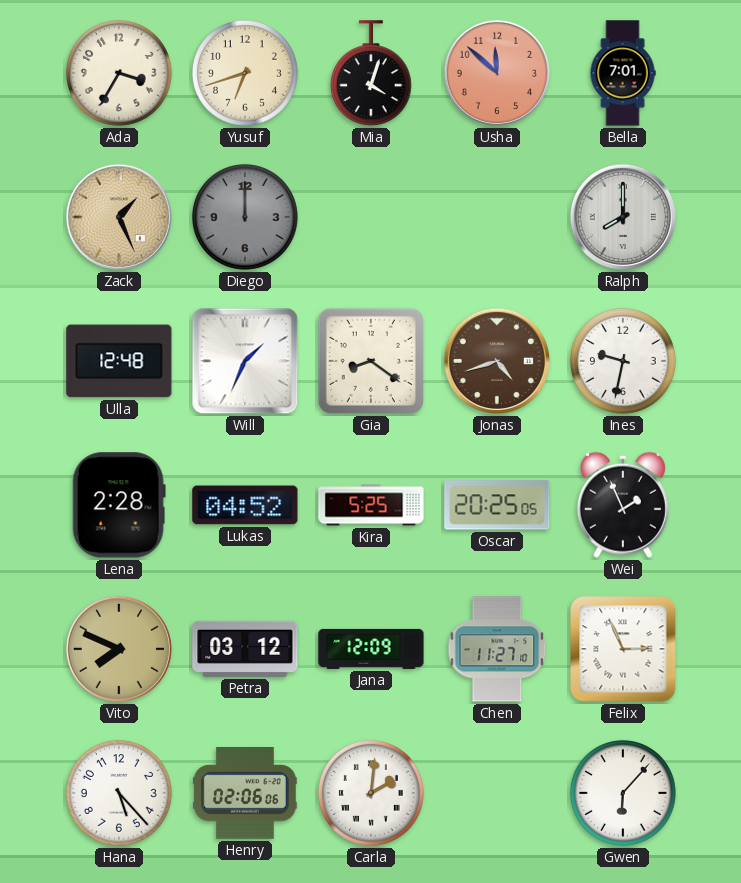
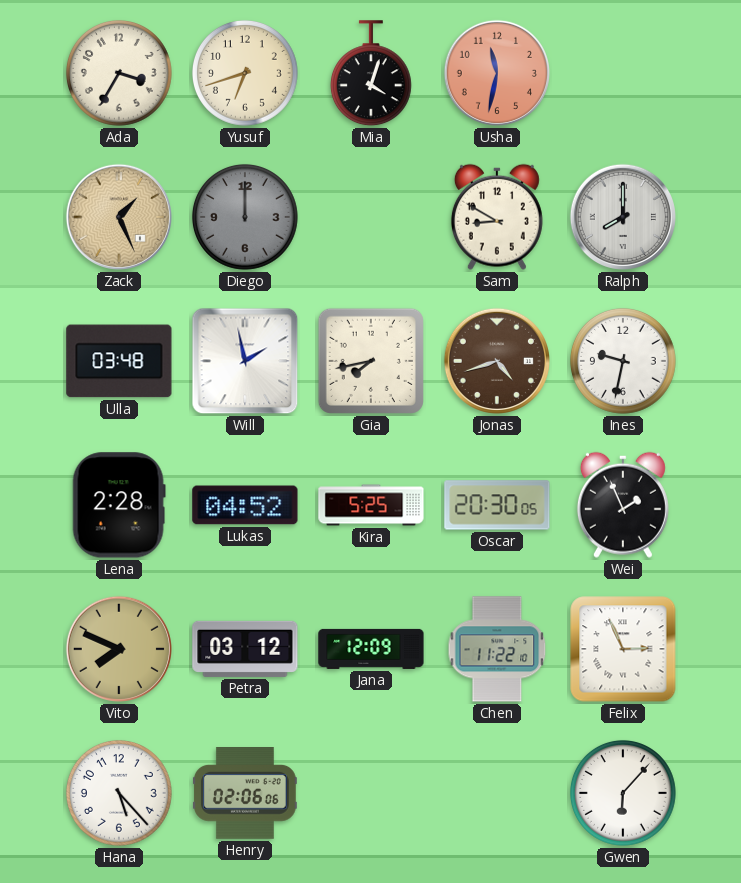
Usha: 11:52 -> 11:32
Bella: 7:01 -> none
Sam: none -> 8:50
Ulla: 12:48 -> 03:48
Will: 1:34 -> 1:58
Gia: 8:21 -> 7:43
Oscar: 20:25 -> 20:30
Chen: 11:27 -> 11:22
Carla: 2:01 -> none
